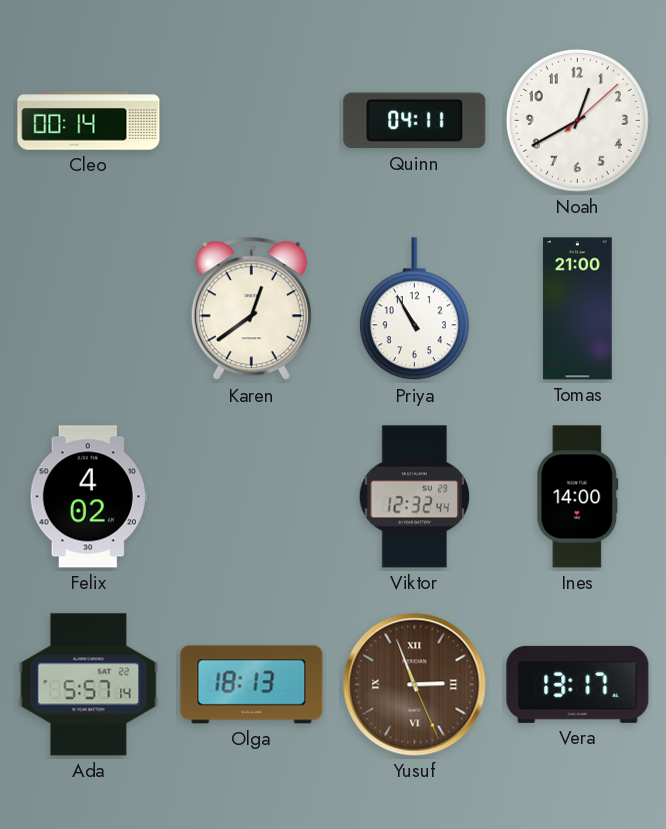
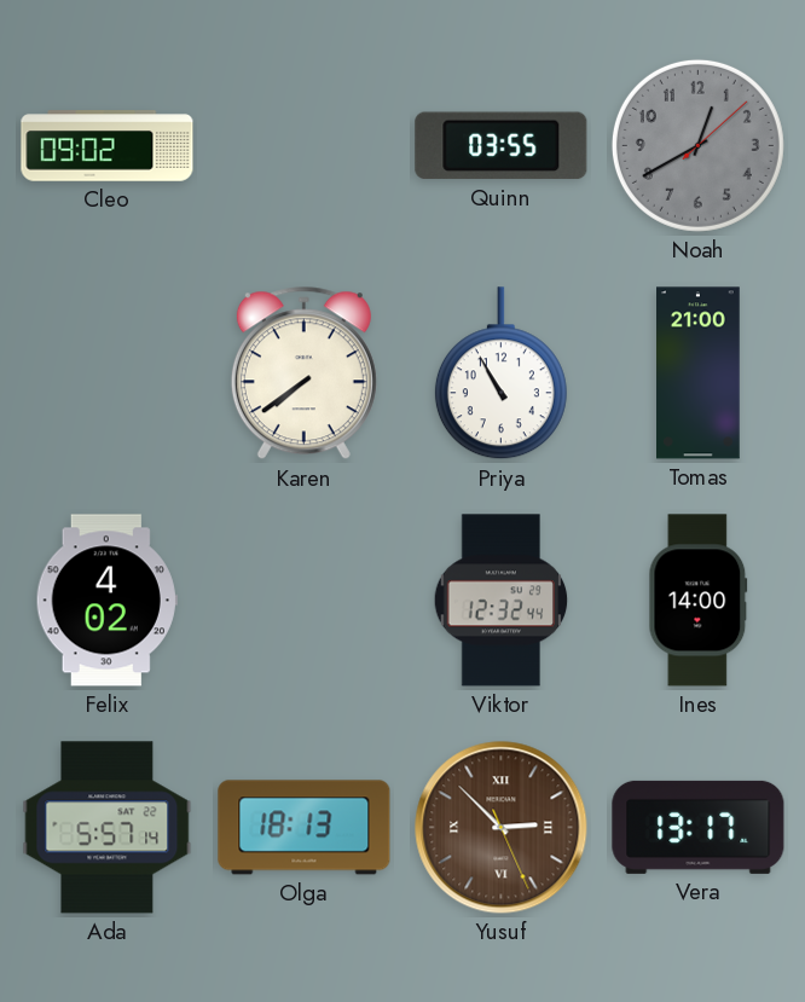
Cleo: 00:14 -> 09:02
Quinn: 04:11 -> 03:55
Noah dial: white -> grey
Karen: 12:39 -> 7:39
Yusuf: 2:56 -> 2:52
